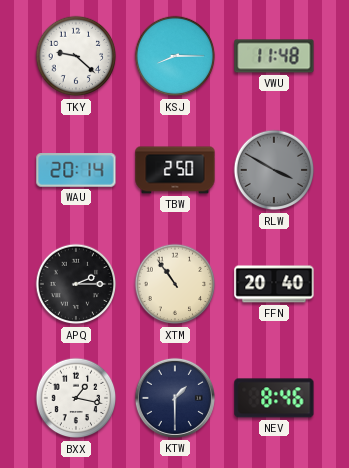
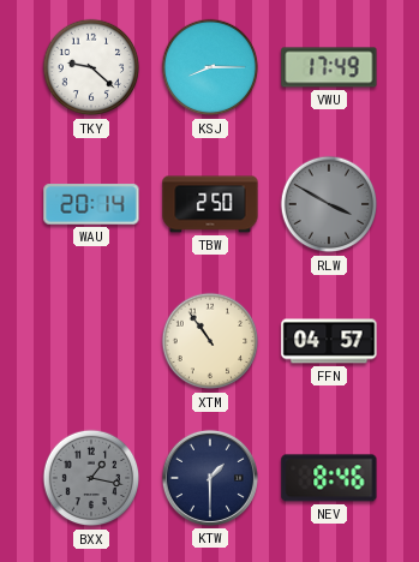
VWU: 11:48 -> 17:49
APQ: 2:15 -> none
FFN: 20:40 -> 04:57
BXX dial: white -> grey
